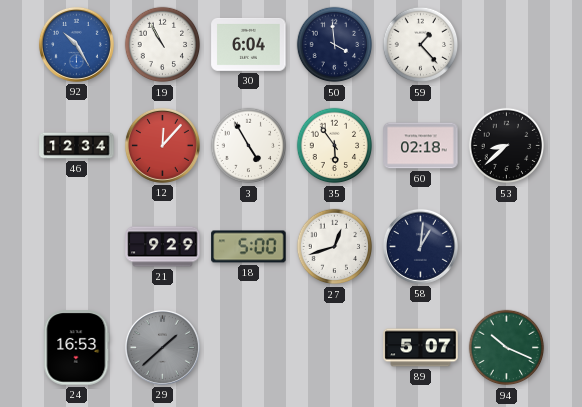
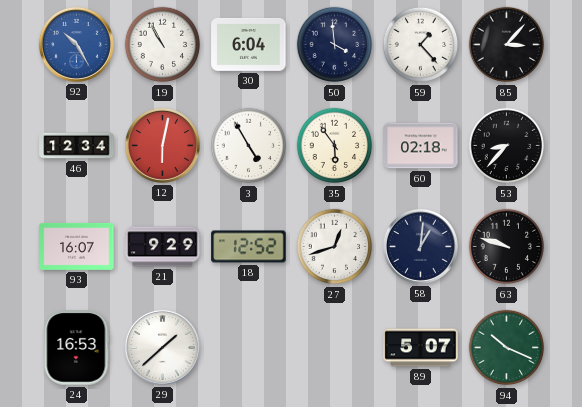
85: none -> 3:07
12: 12:07 -> 6:02
53: 8:38 -> 8:37
93: none -> 16:07
18: 5:00 -> 12:52
63: none -> 9:48
29 dial: grey -> white
